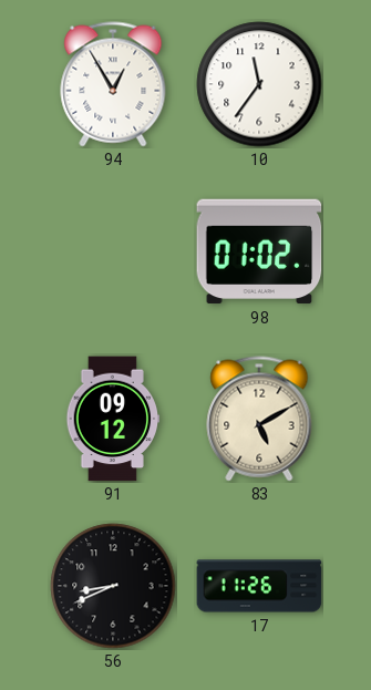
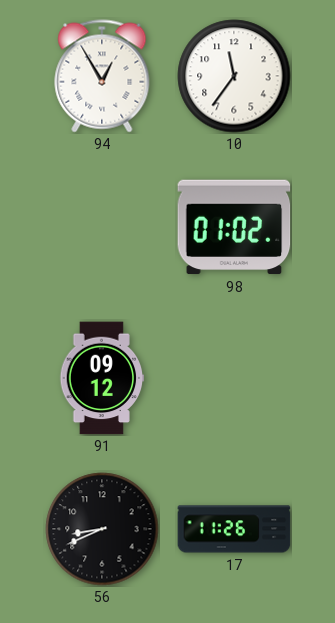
83: 5:10 -> none
